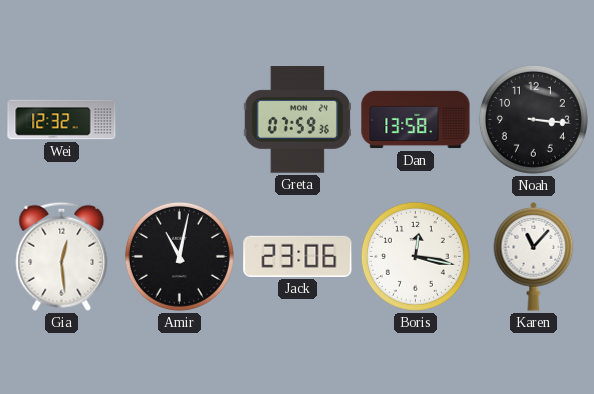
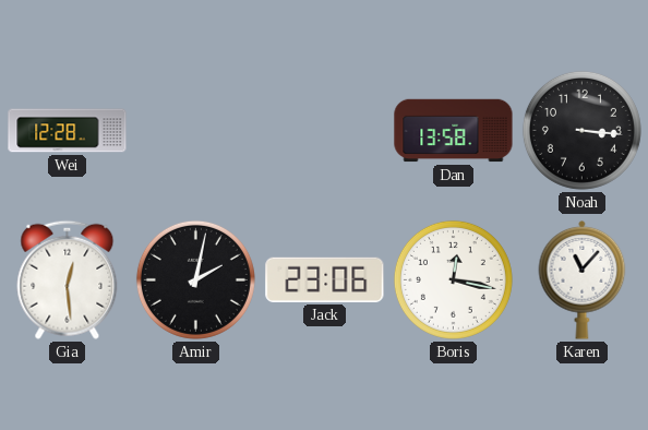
Wei: 12:32 -> 12:28
Greta: 07:59 -> none
Amir: 11:02 -> 2:02
